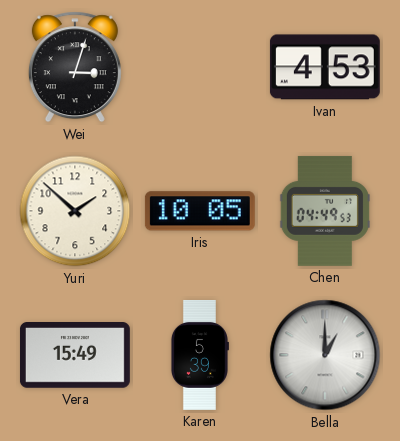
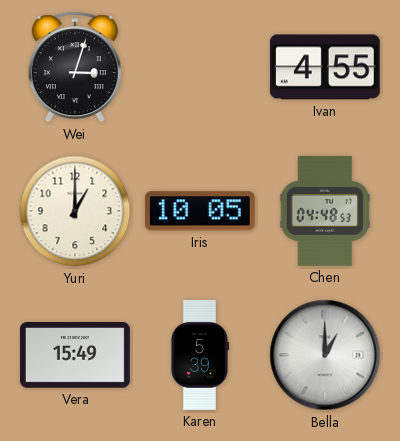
Ivan: 4:53 -> 4:55
Yuri: 1:52 -> 1:00
Chen: 04:49 -> 04:48
